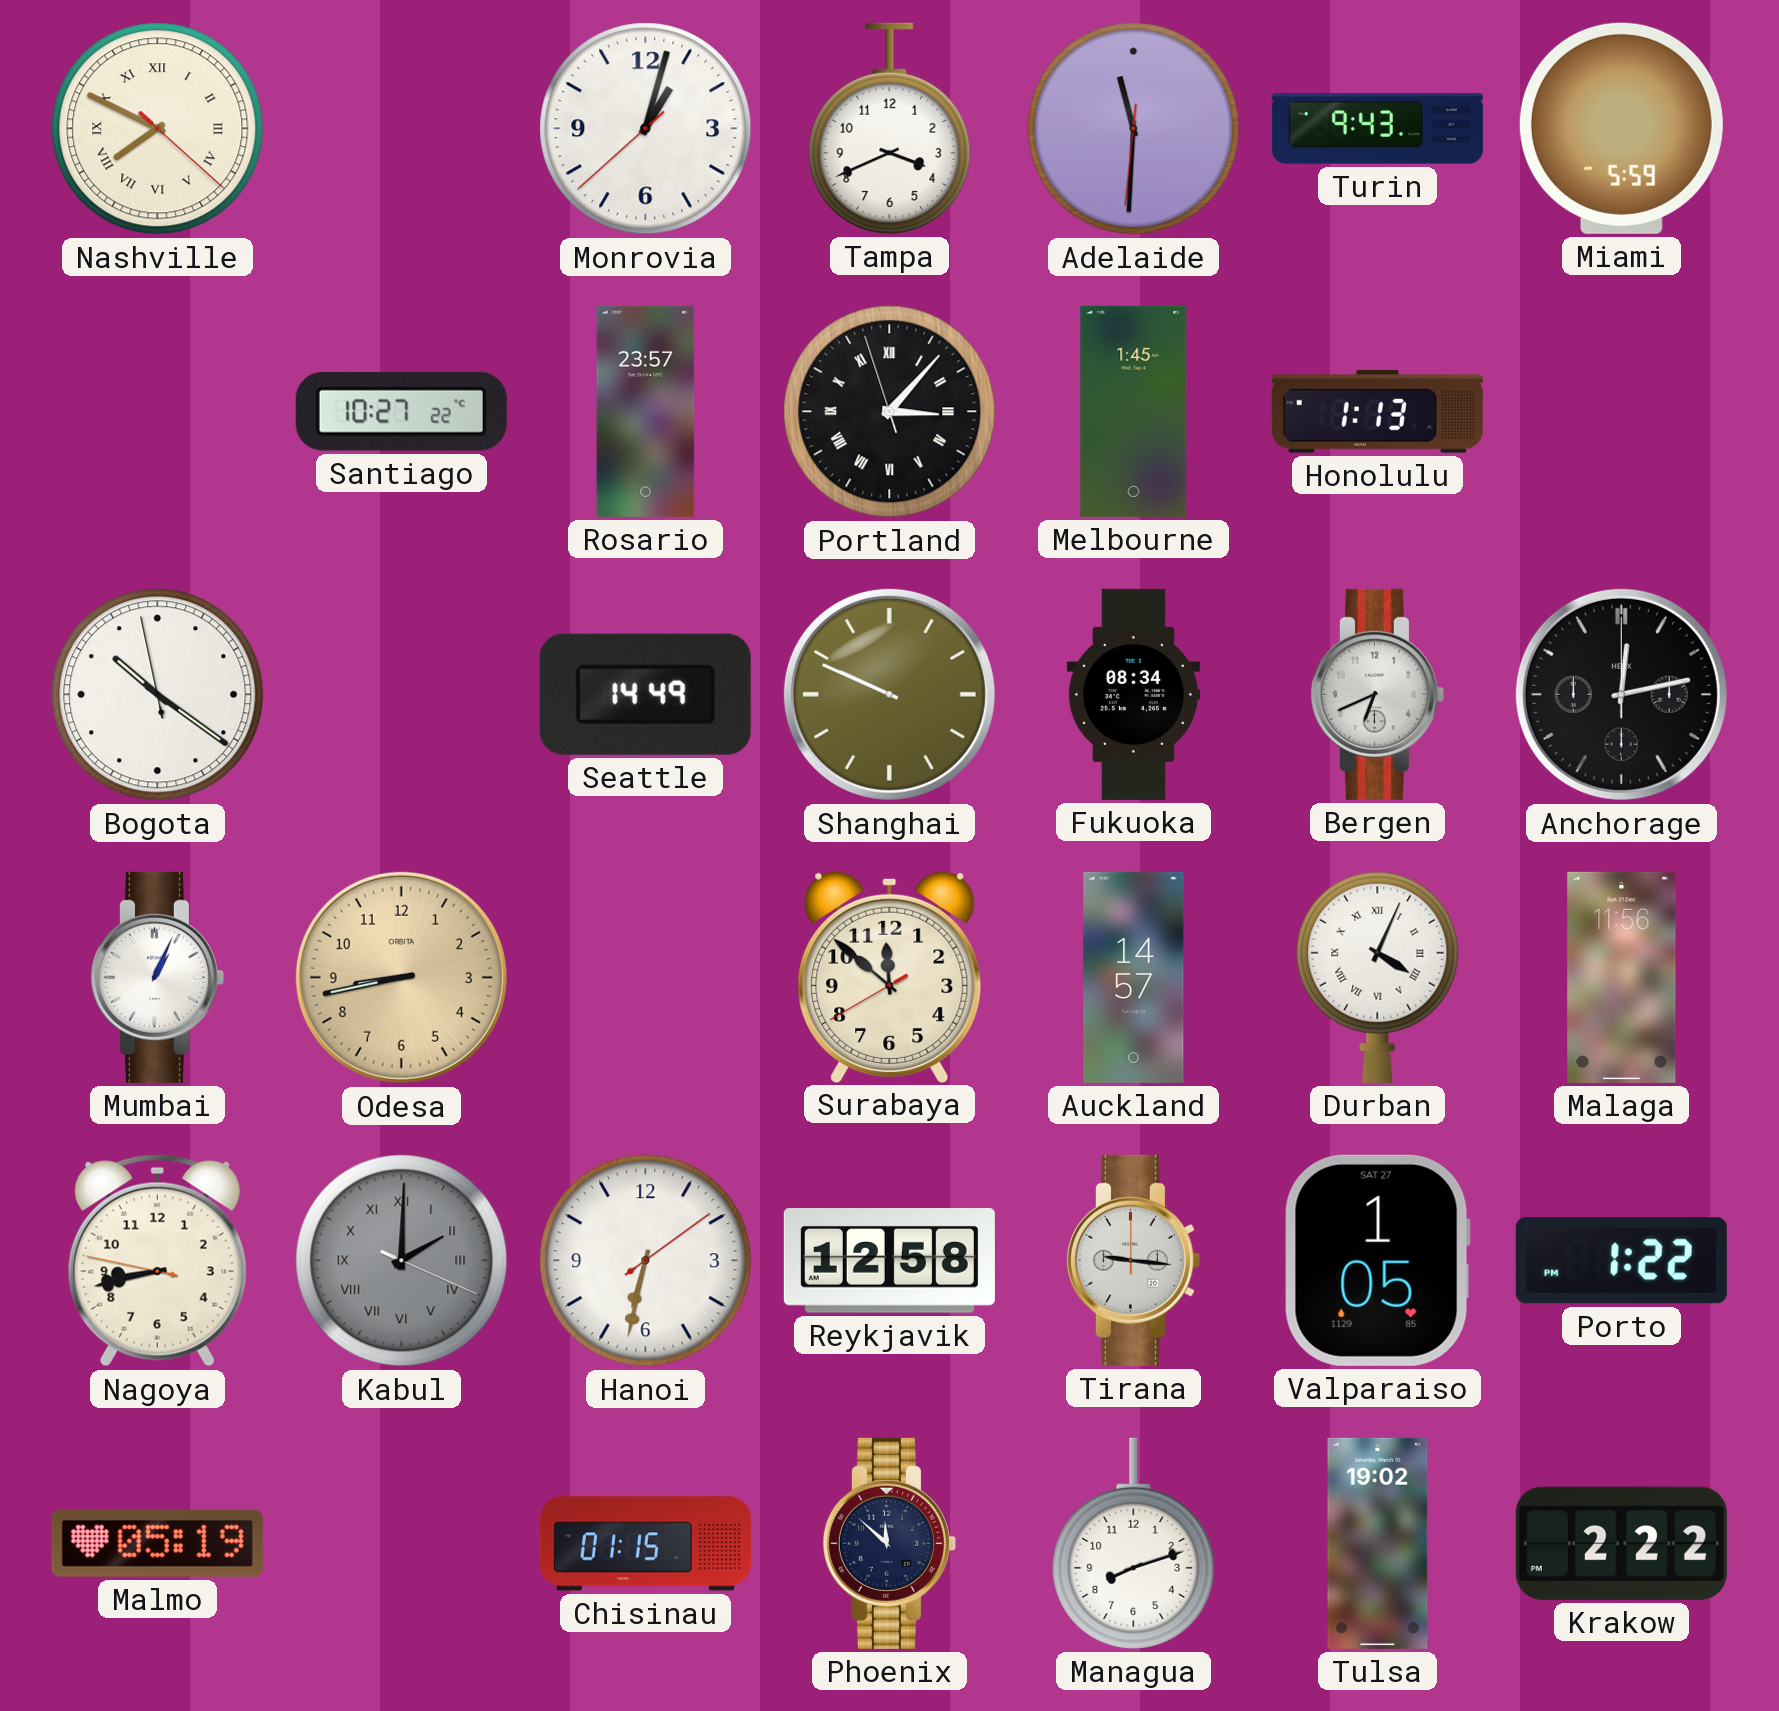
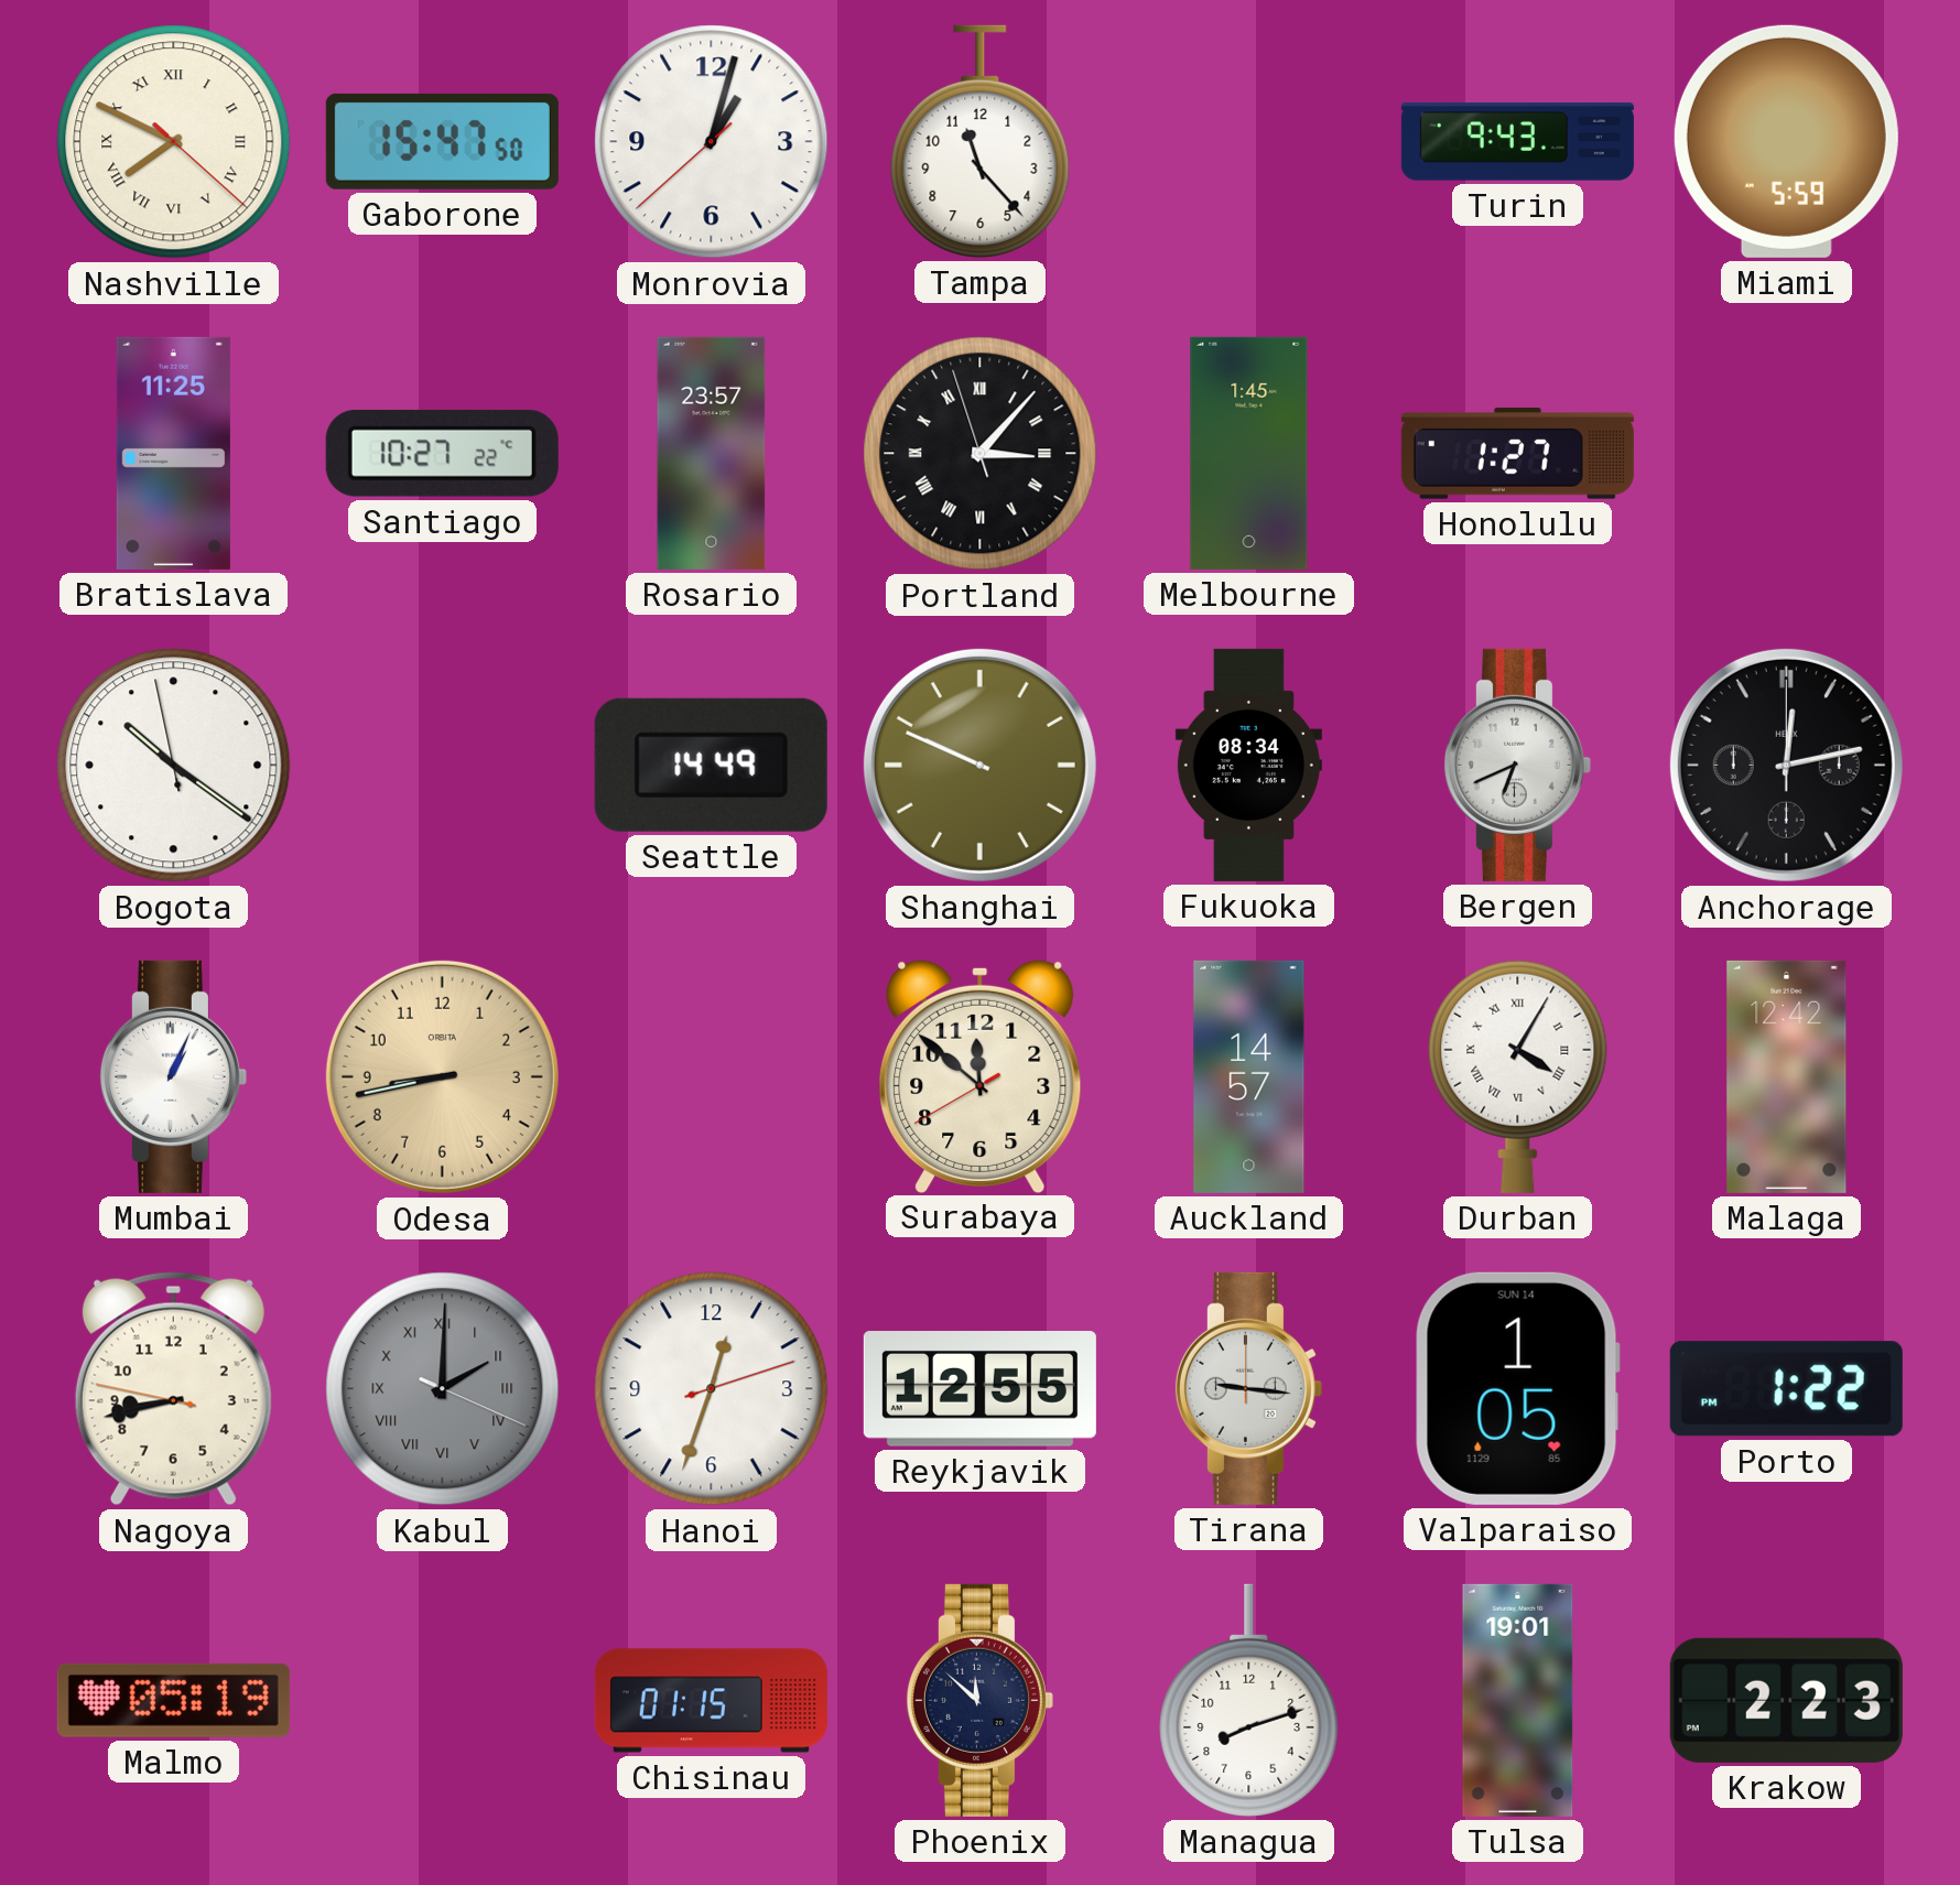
Gaborone: none -> 15:47
Tampa: 3:41 -> 11:23
Adelaide: 11:30 -> none
Bratislava: none -> 11:25
Honolulu: 1:13 -> 1:27
Durban: 4:04 -> 4:05
Malaga: 11:56 -> 12:42
Hanoi: 6:32 -> 12:33
Reykjavik: 12:58 -> 12:55
Valparaiso date: SAT 27 -> SUN 14
Tulsa: 19:02 -> 19:01
Krakow: 2:22 -> 2:23
